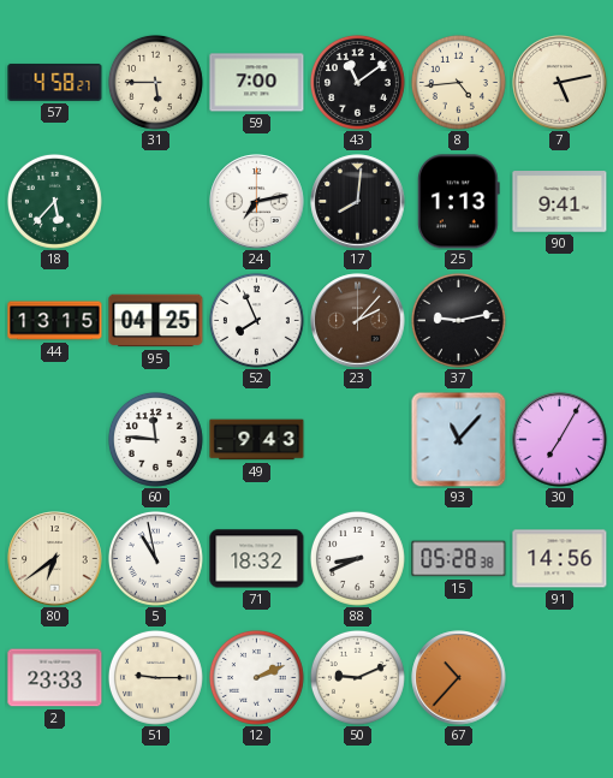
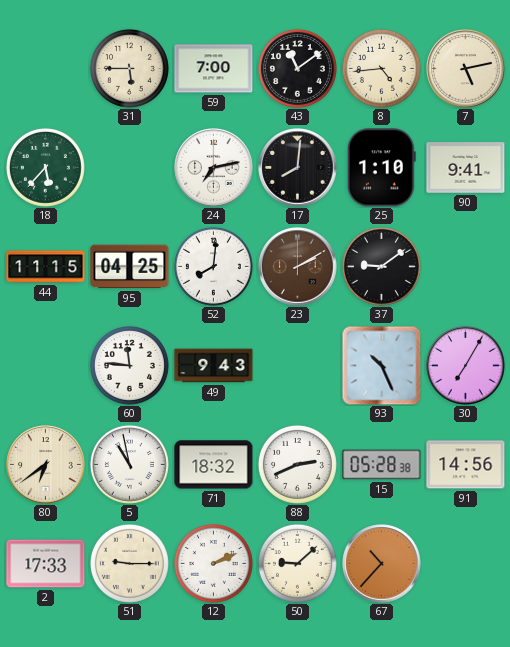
57: 4:58 -> none
25: 1:13 -> 1:10
44: 13:15 -> 11:15
52: 7:56 -> 8:01
23: 2:07 -> 2:10
37: 9:13 -> 9:09
93: 11:07 -> 10:26
88: 8:41 -> 2:41
2: 23:33 -> 17:33
50: 9:11 -> 9:08
